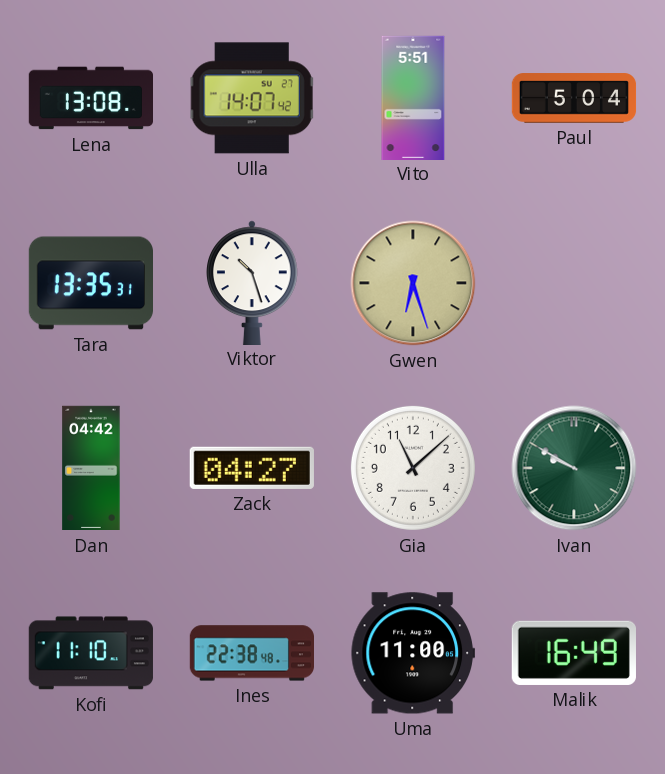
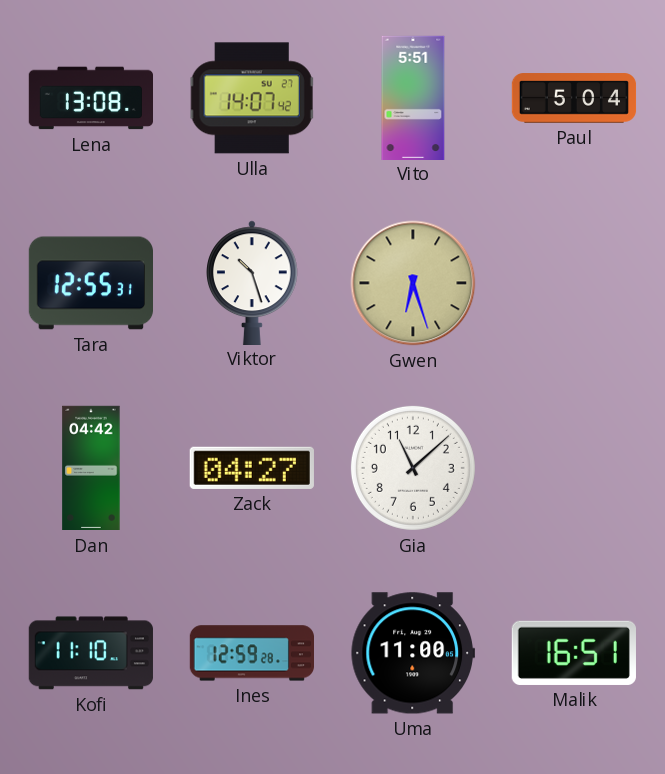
Tara: 13:35 -> 12:55
Ivan: 9:50 -> none
Ines: 22:38 -> 12:59
Malik: 16:49 -> 16:51
